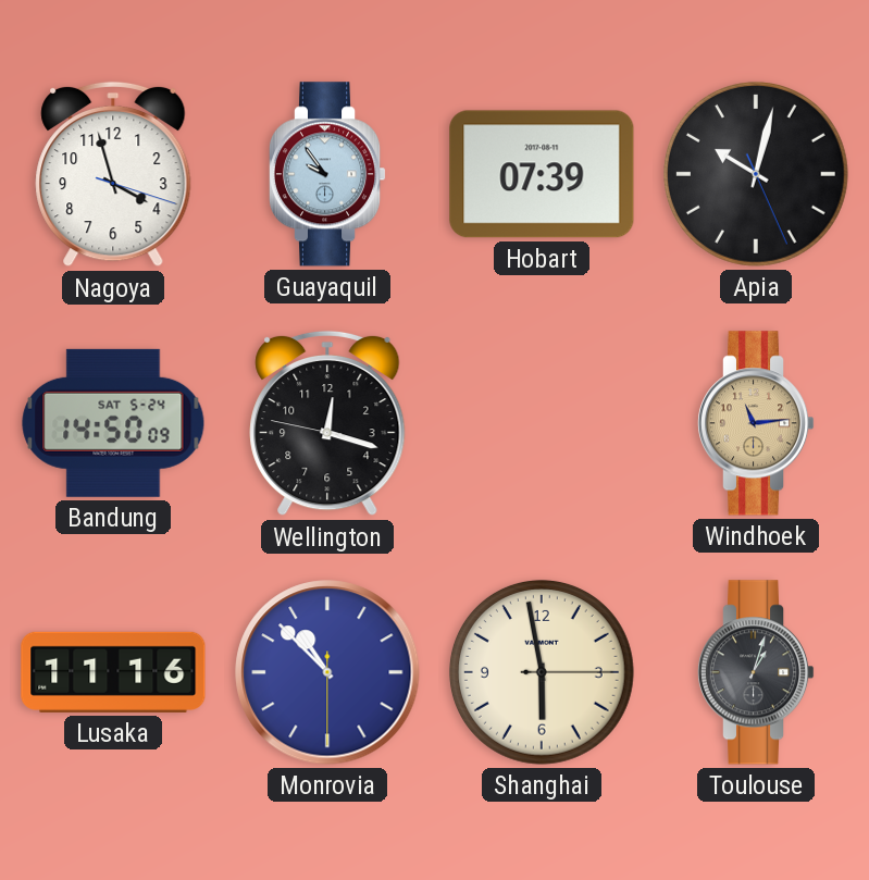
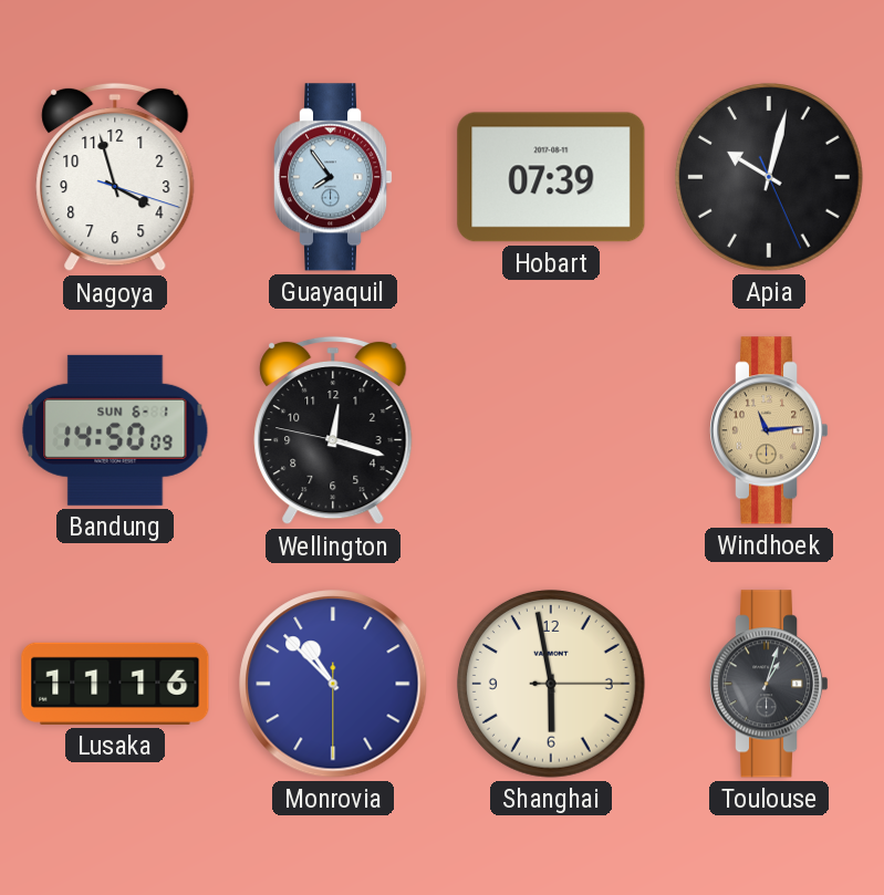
Guayaquil: 9:54 -> 7:54
Bandung date: SAT 5-24 -> SUN 6-1
